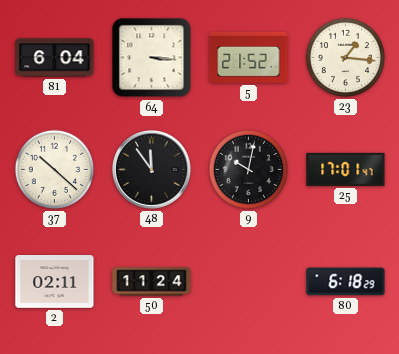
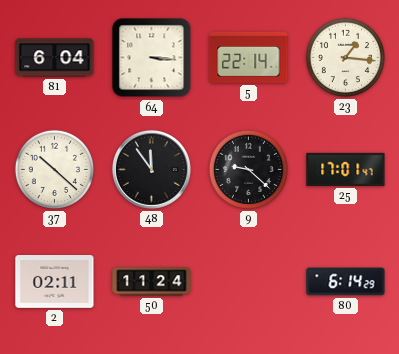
5: 21:52 -> 22:14
9: 10:02 -> 9:22
80: 6:18 -> 6:14
